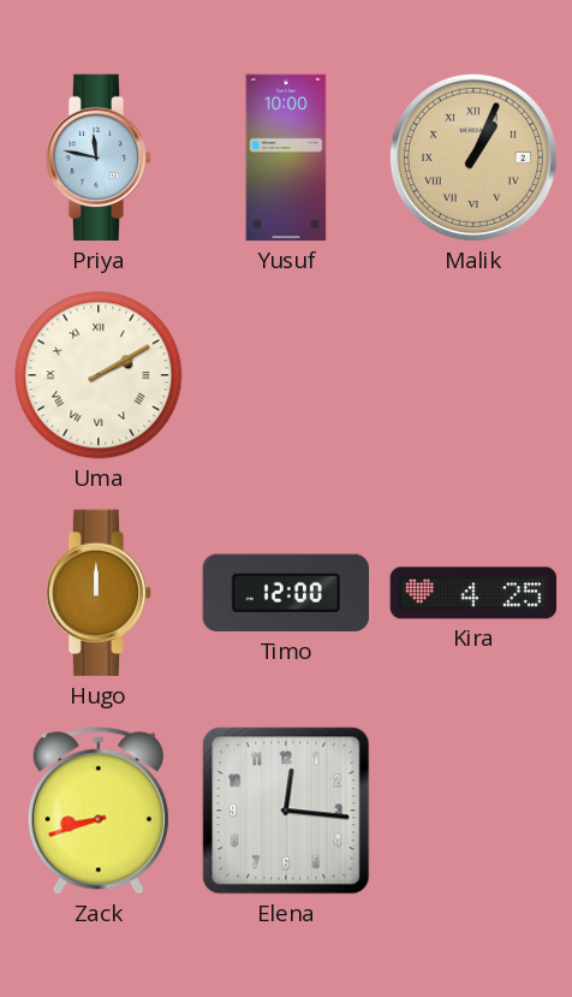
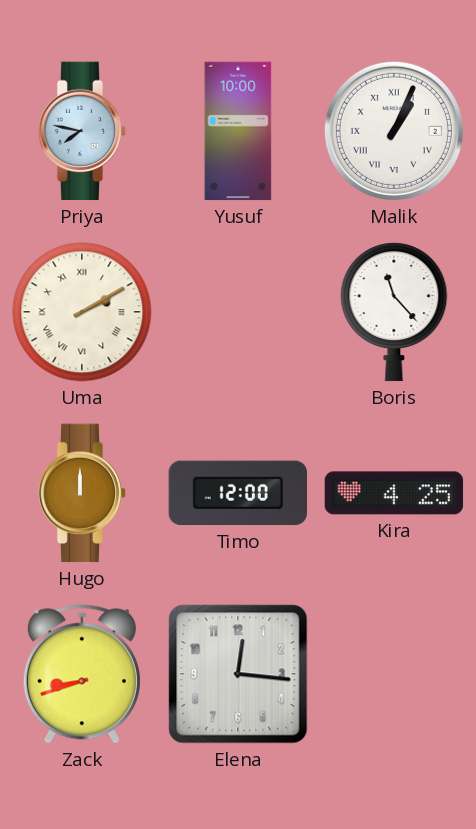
Priya: 11:47 -> 7:47
Malik dial: champagne -> white
Boris: none -> 11:23
